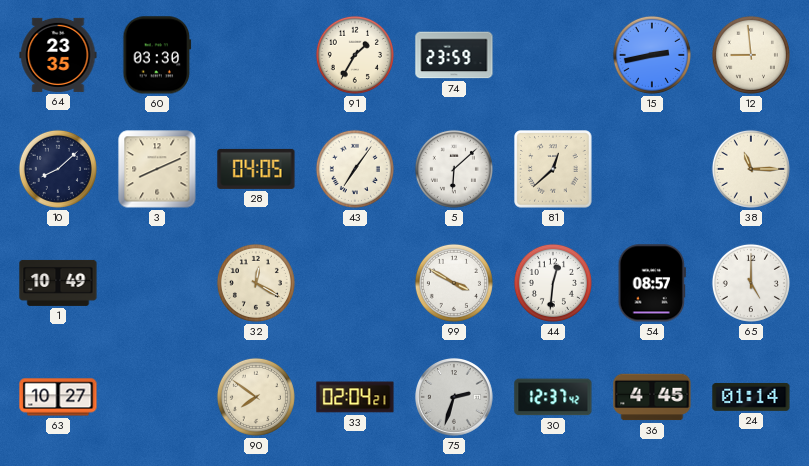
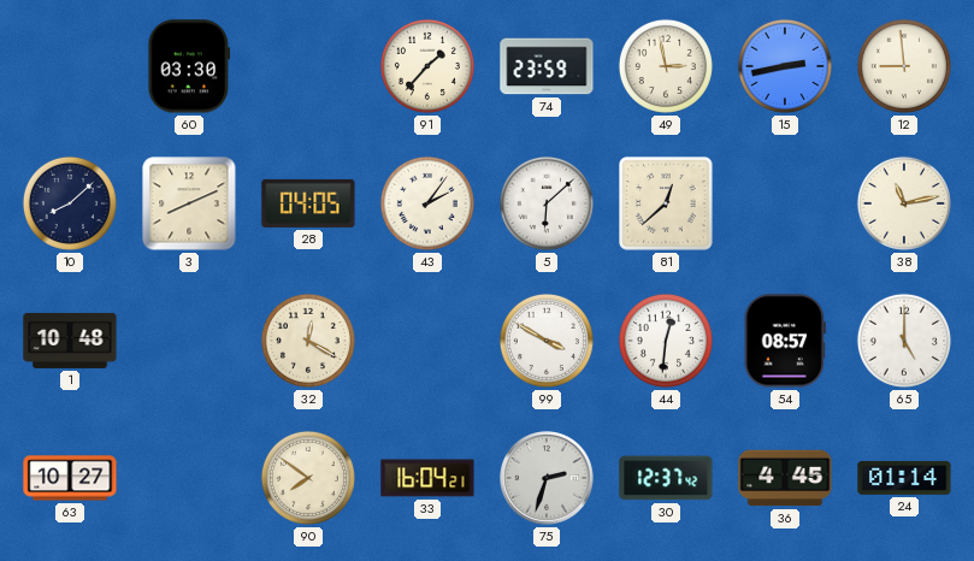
64: 23:35 -> none
91: 1:35 -> 1:37
49: none -> 2:58
43: 7:06 -> 2:06
38: 11:15 -> 11:13
1: 10:49 -> 10:48
33: 02:04 -> 16:04
